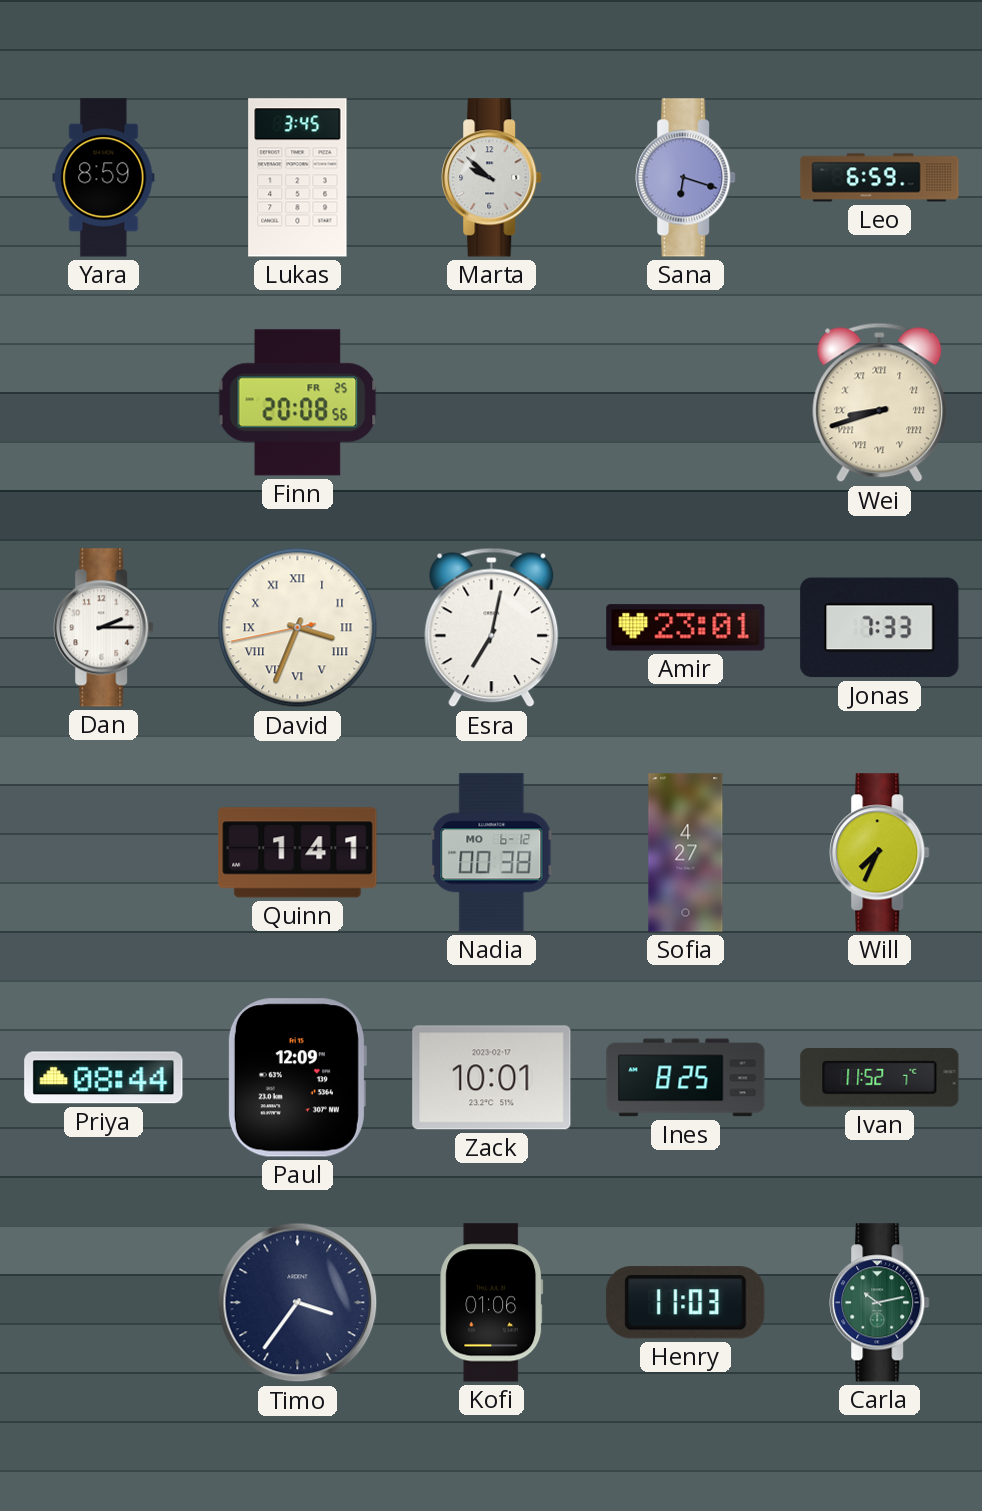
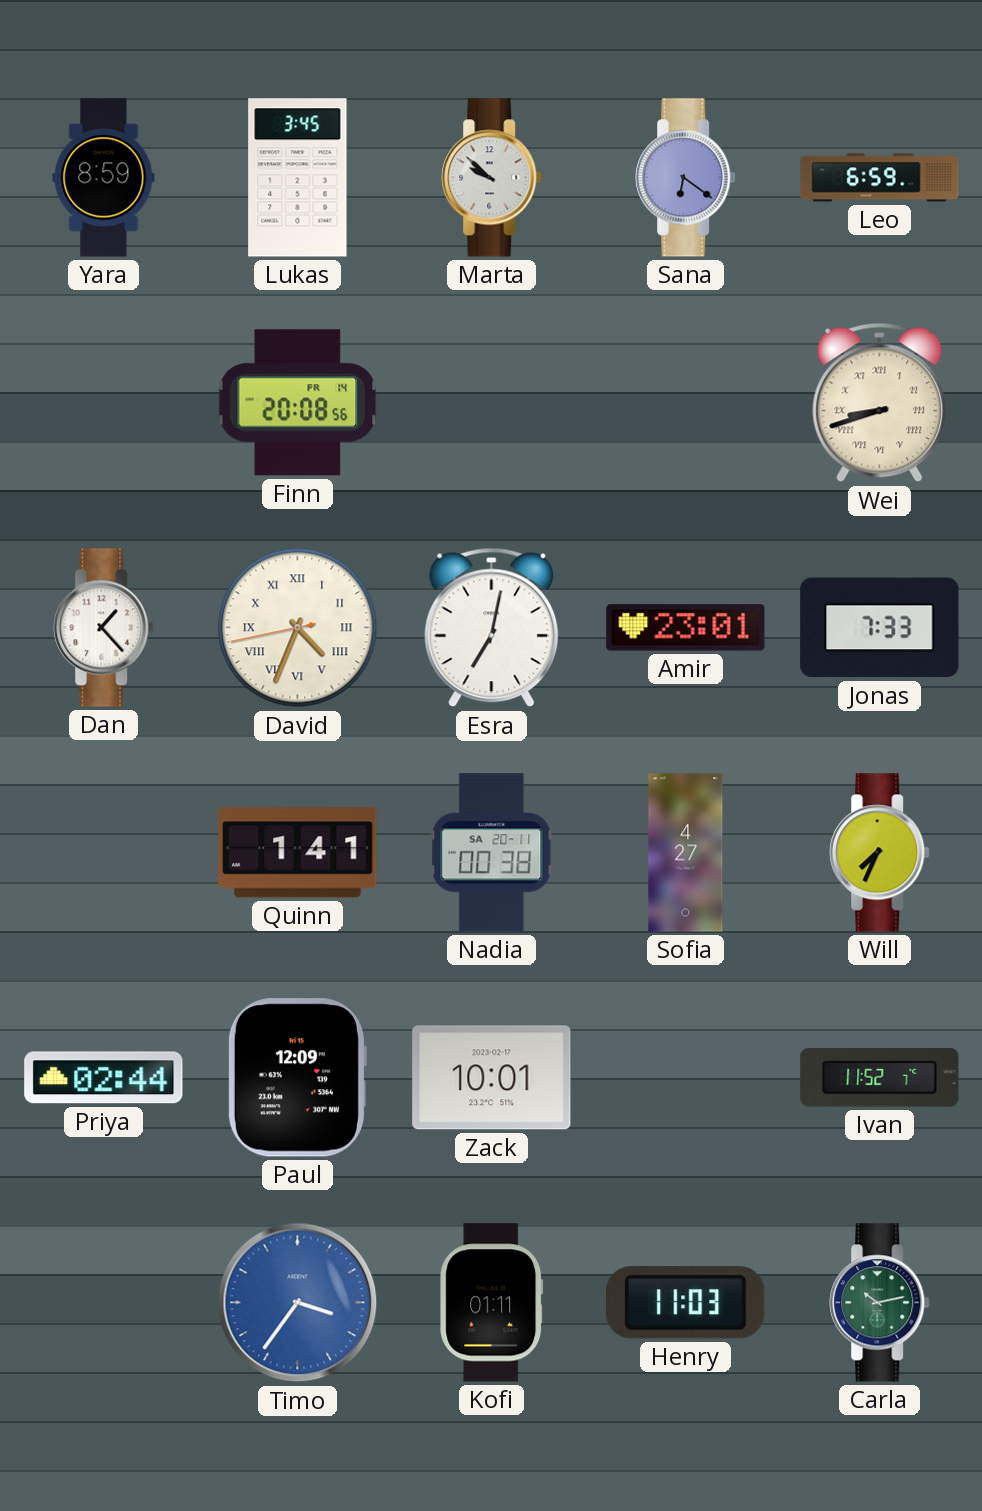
Sana: 6:18 -> 6:21
Finn date: FR 25 -> FR 14
Dan: 2:15 -> 1:23
David: 3:33 -> 4:33
Nadia date: MO 6-12 -> SA 20-11
Priya: 08:44 -> 02:44
Ines: 8:25 -> none
Timo dial: navy -> blue
Kofi: 01:06 -> 01:11
